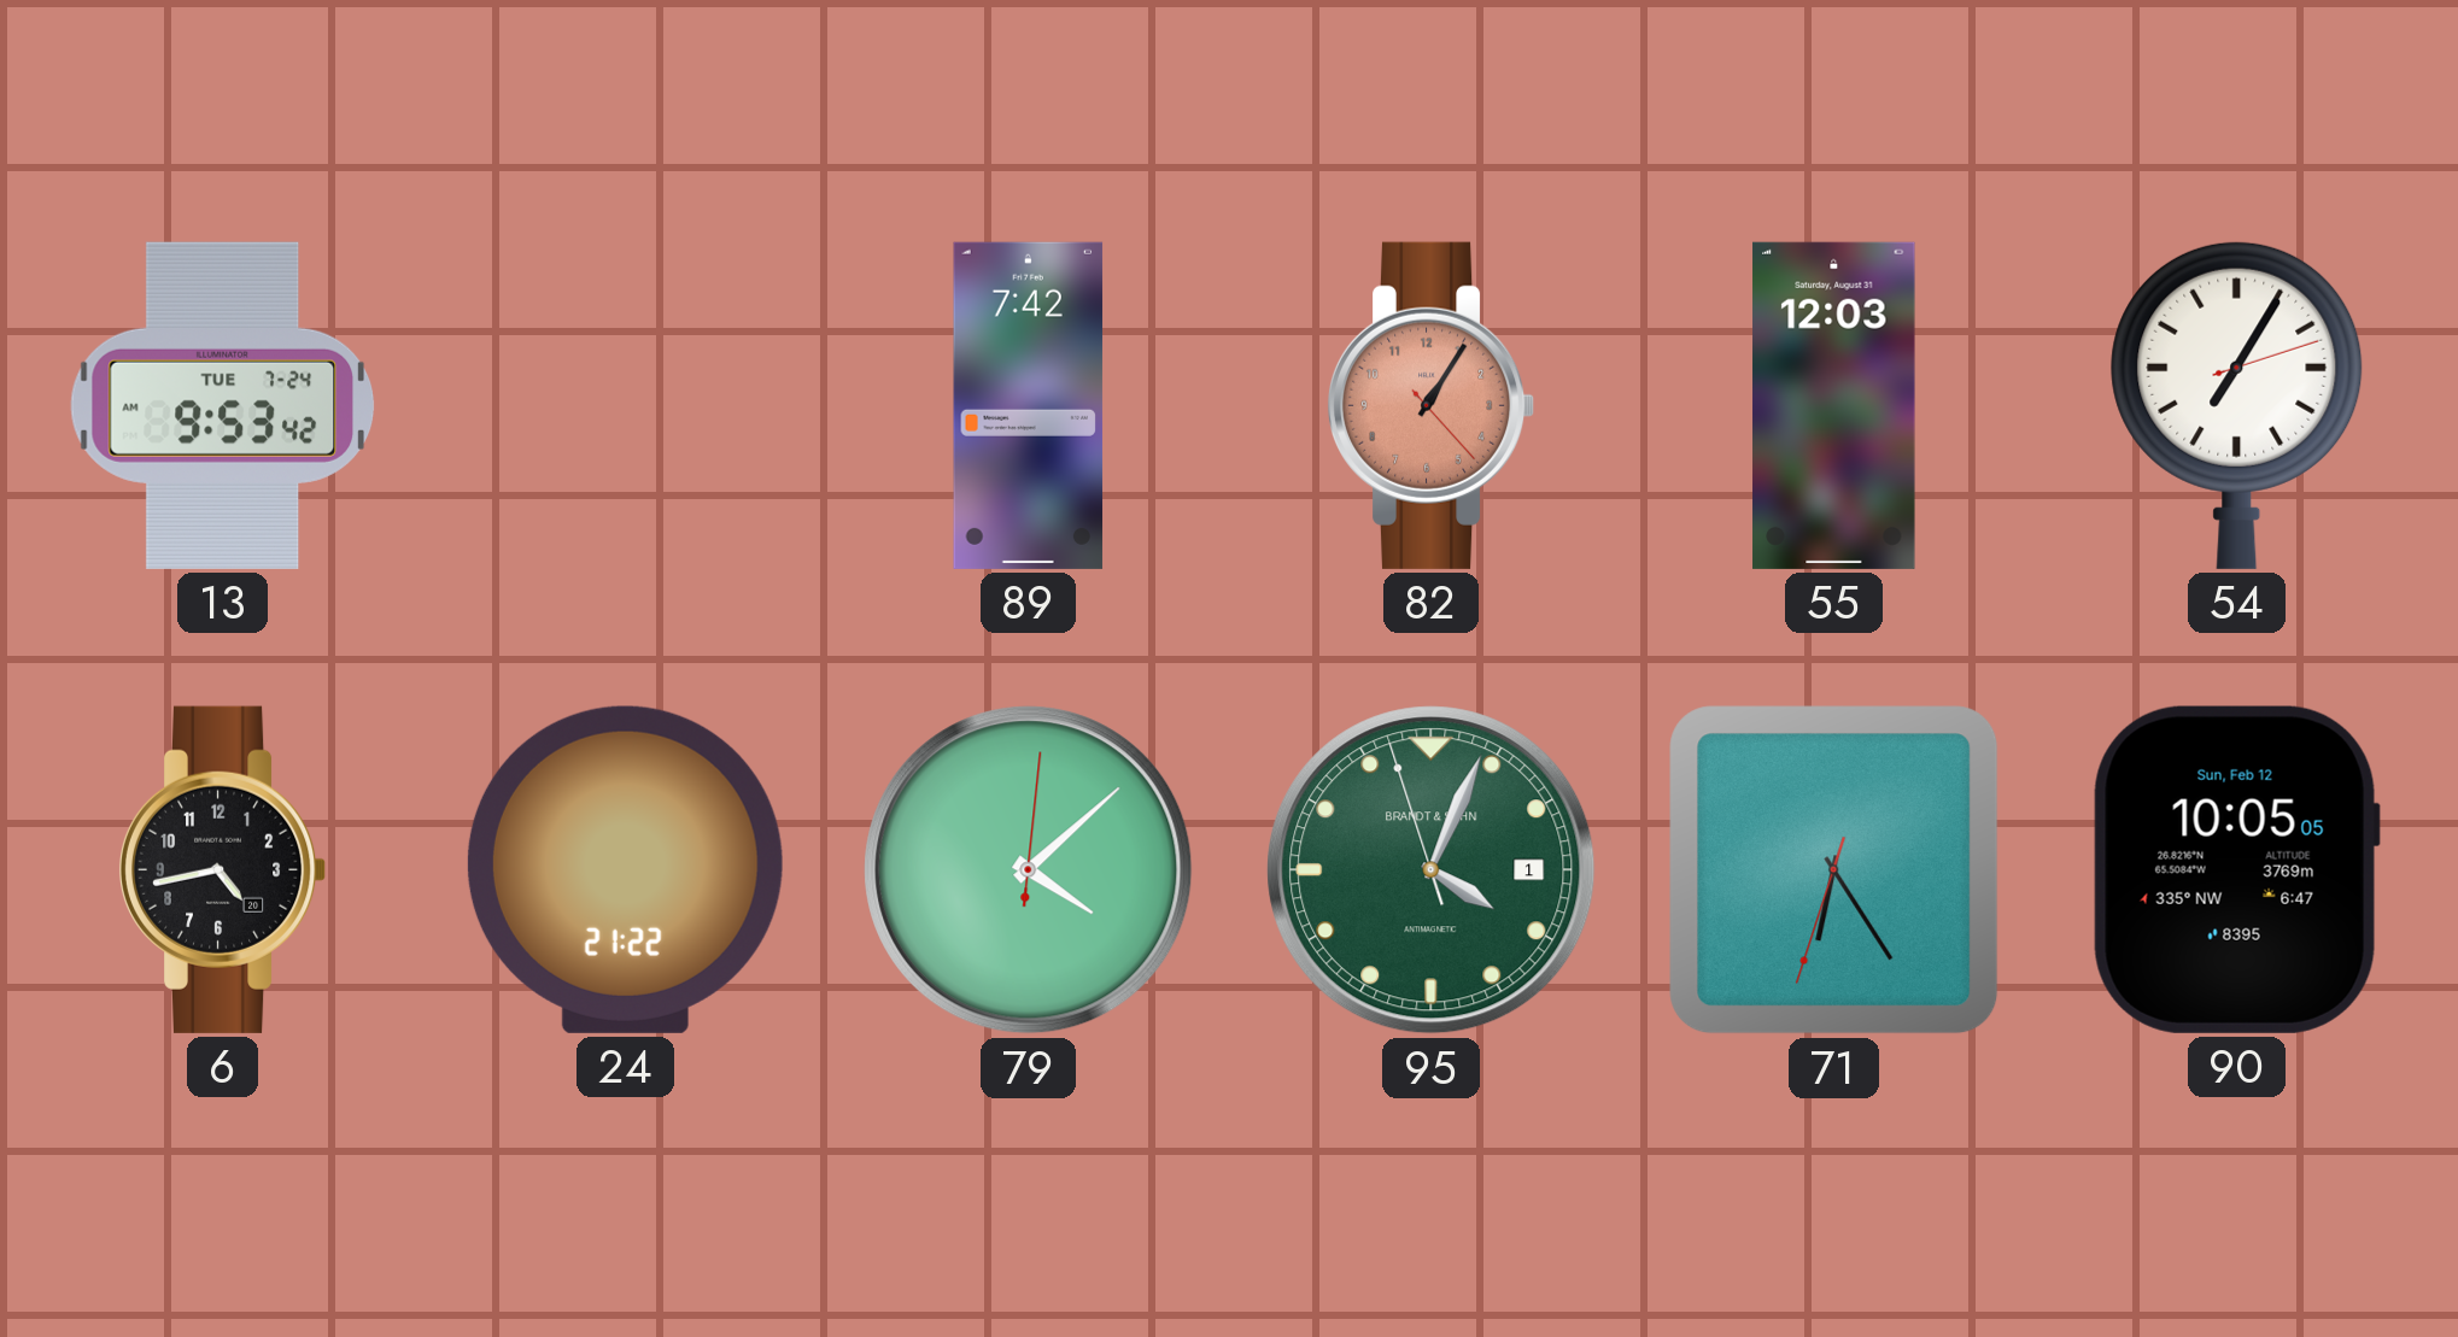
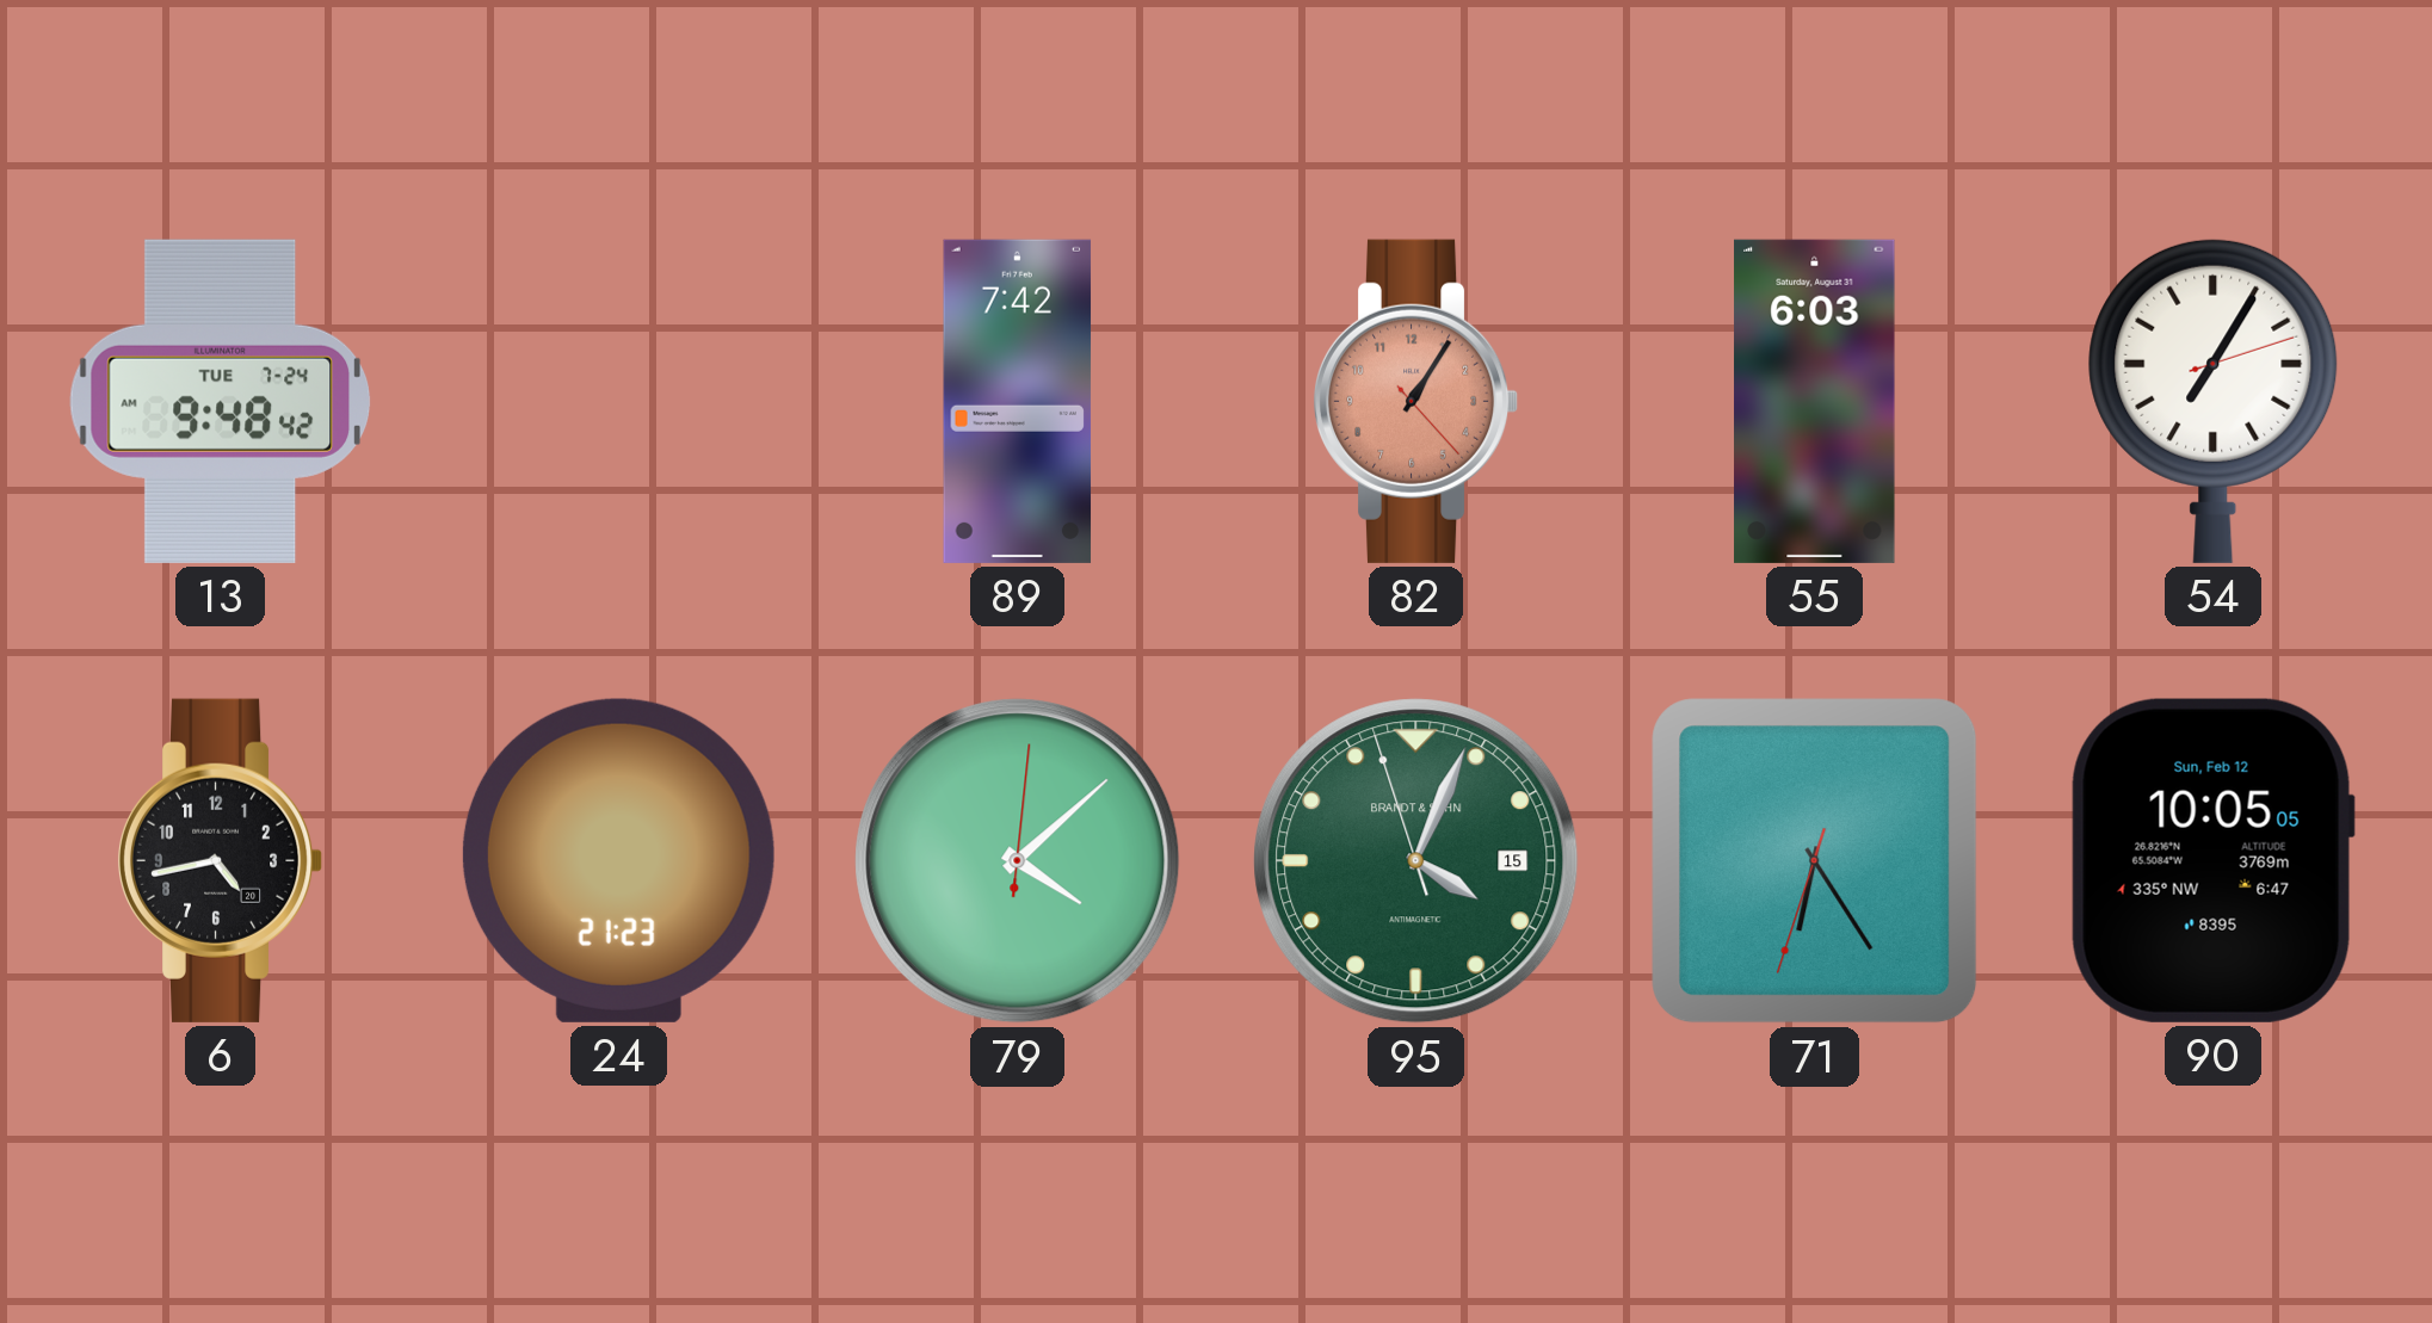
13: 9:53 -> 9:48
55: 12:03 -> 6:03
24: 21:22 -> 21:23
95 date: 1 -> 15
